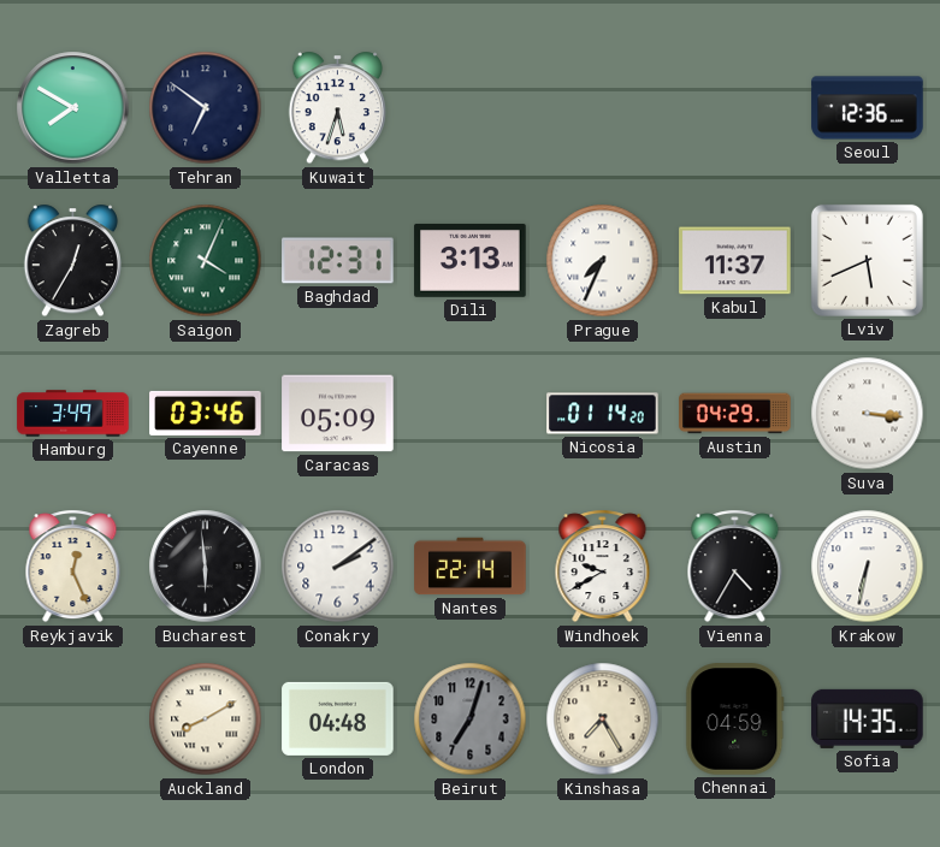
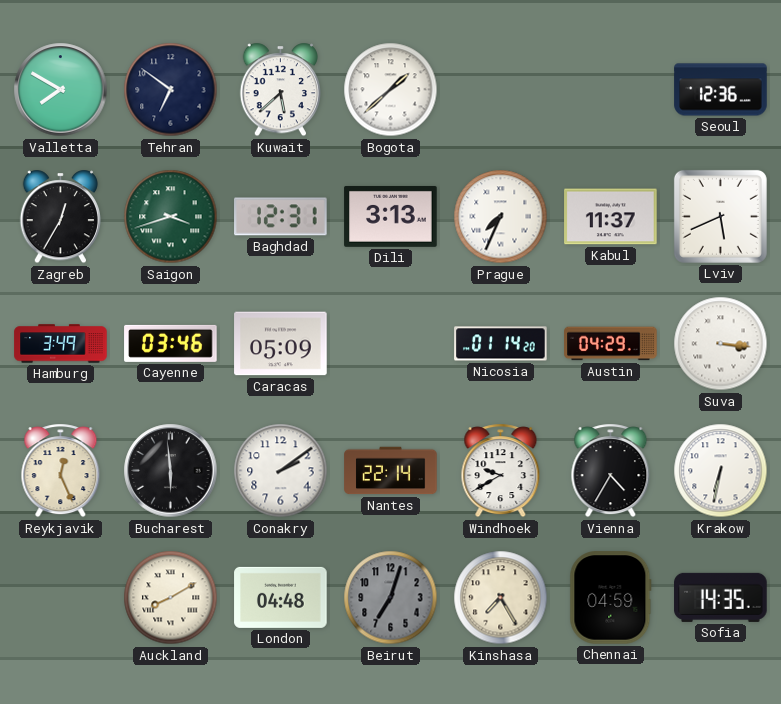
Kuwait: 5:33 -> 5:38
Bogota: none -> 1:38
Saigon: 4:04 -> 3:42
